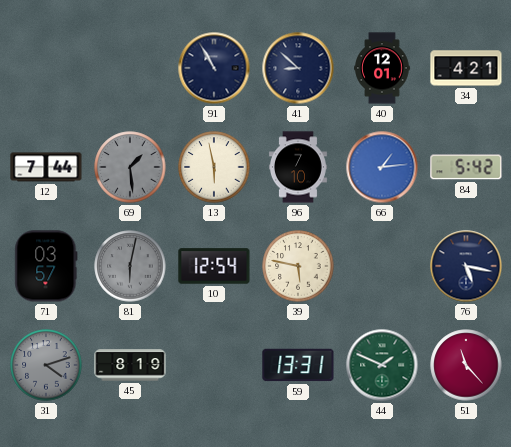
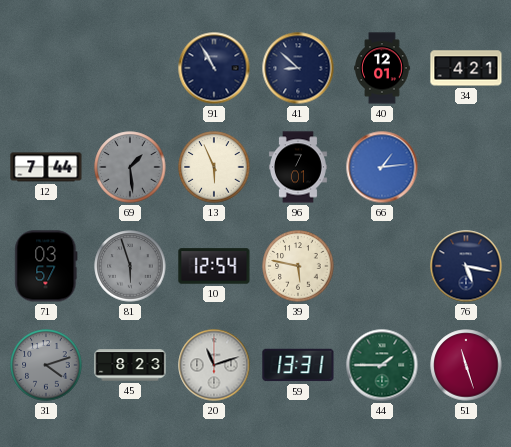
13: 5:58 -> 5:56
96: 7:10 -> 7:01
84: 5:42 -> none
81: 6:02 -> 5:57
45: 8:19 -> 8:23
20: none -> 11:12
44: 1:49 -> 1:45
51: 11:23 -> 11:27
